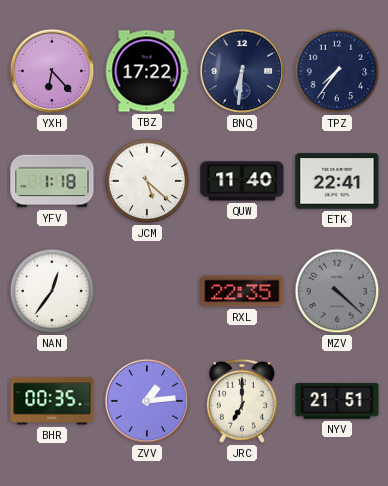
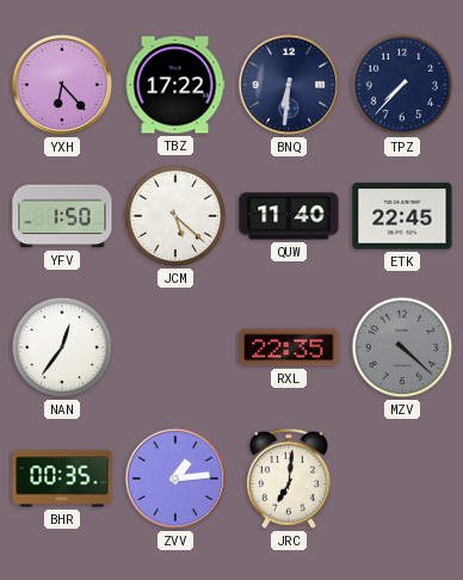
TPZ: 7:36 -> 7:37
YFV: 1:18 -> 1:50
ETK: 22:41 -> 22:45
JRC: 7:00 -> 7:01
NYV: 21:51 -> none
